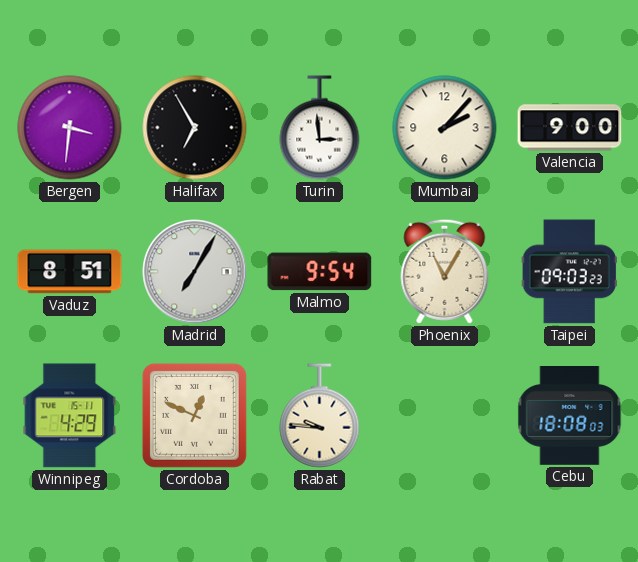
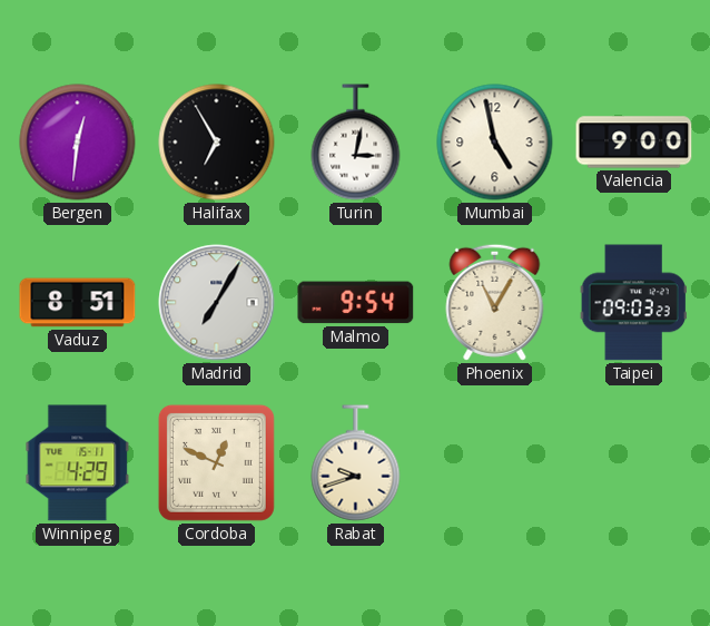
Bergen: 3:31 -> 12:31
Turin: 2:59 -> 3:02
Mumbai: 2:07 -> 4:58
Rabat: 9:46 -> 9:42
Cebu: 18:08 -> none
